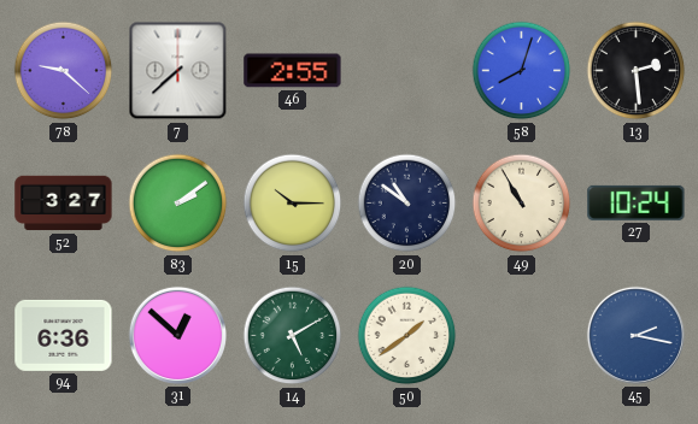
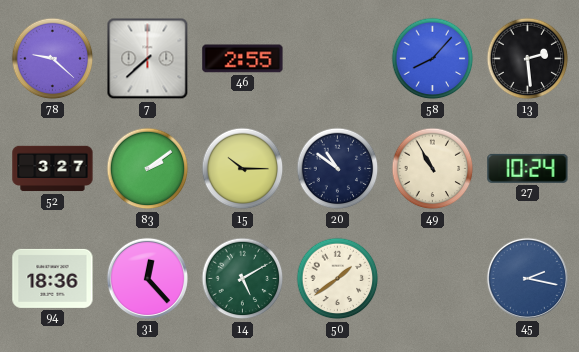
58: 8:03 -> 8:07
94: 6:36 -> 18:36
31: 12:52 -> 12:23
